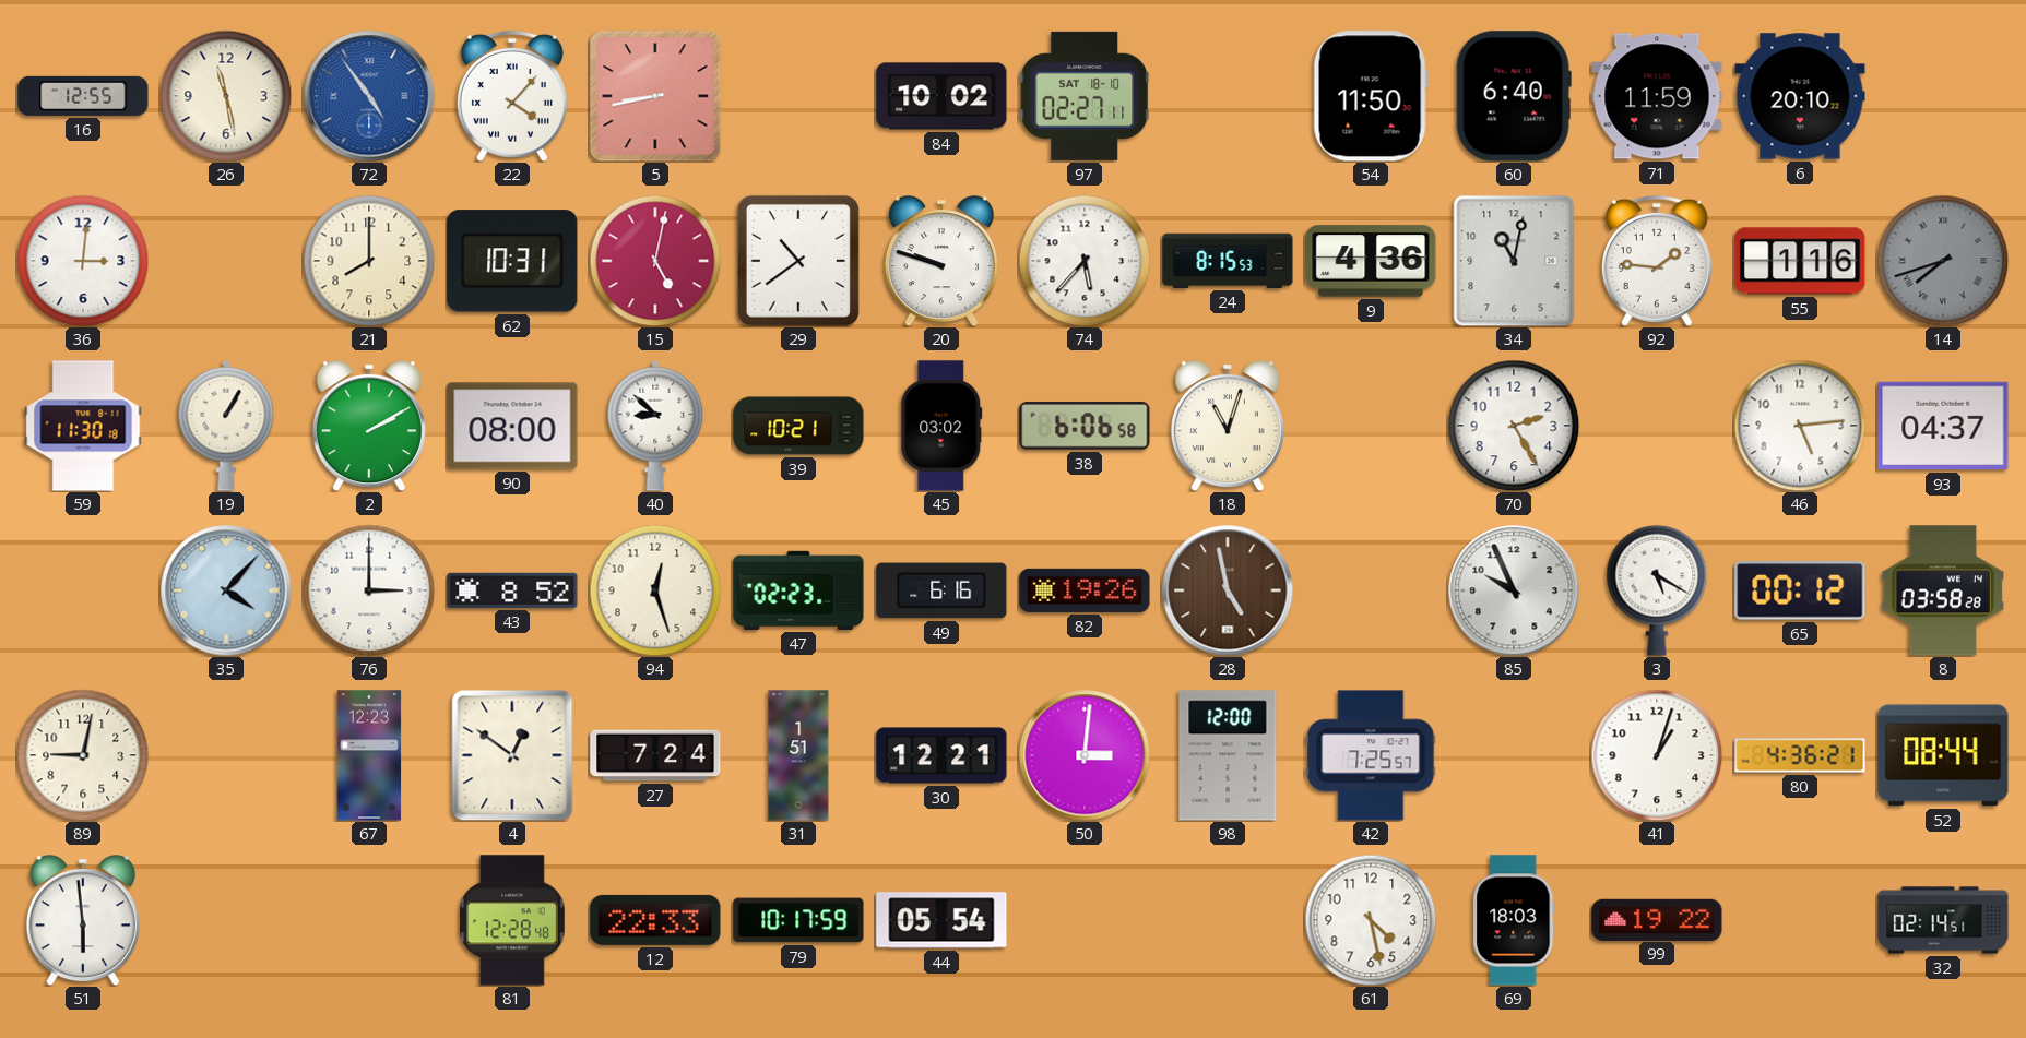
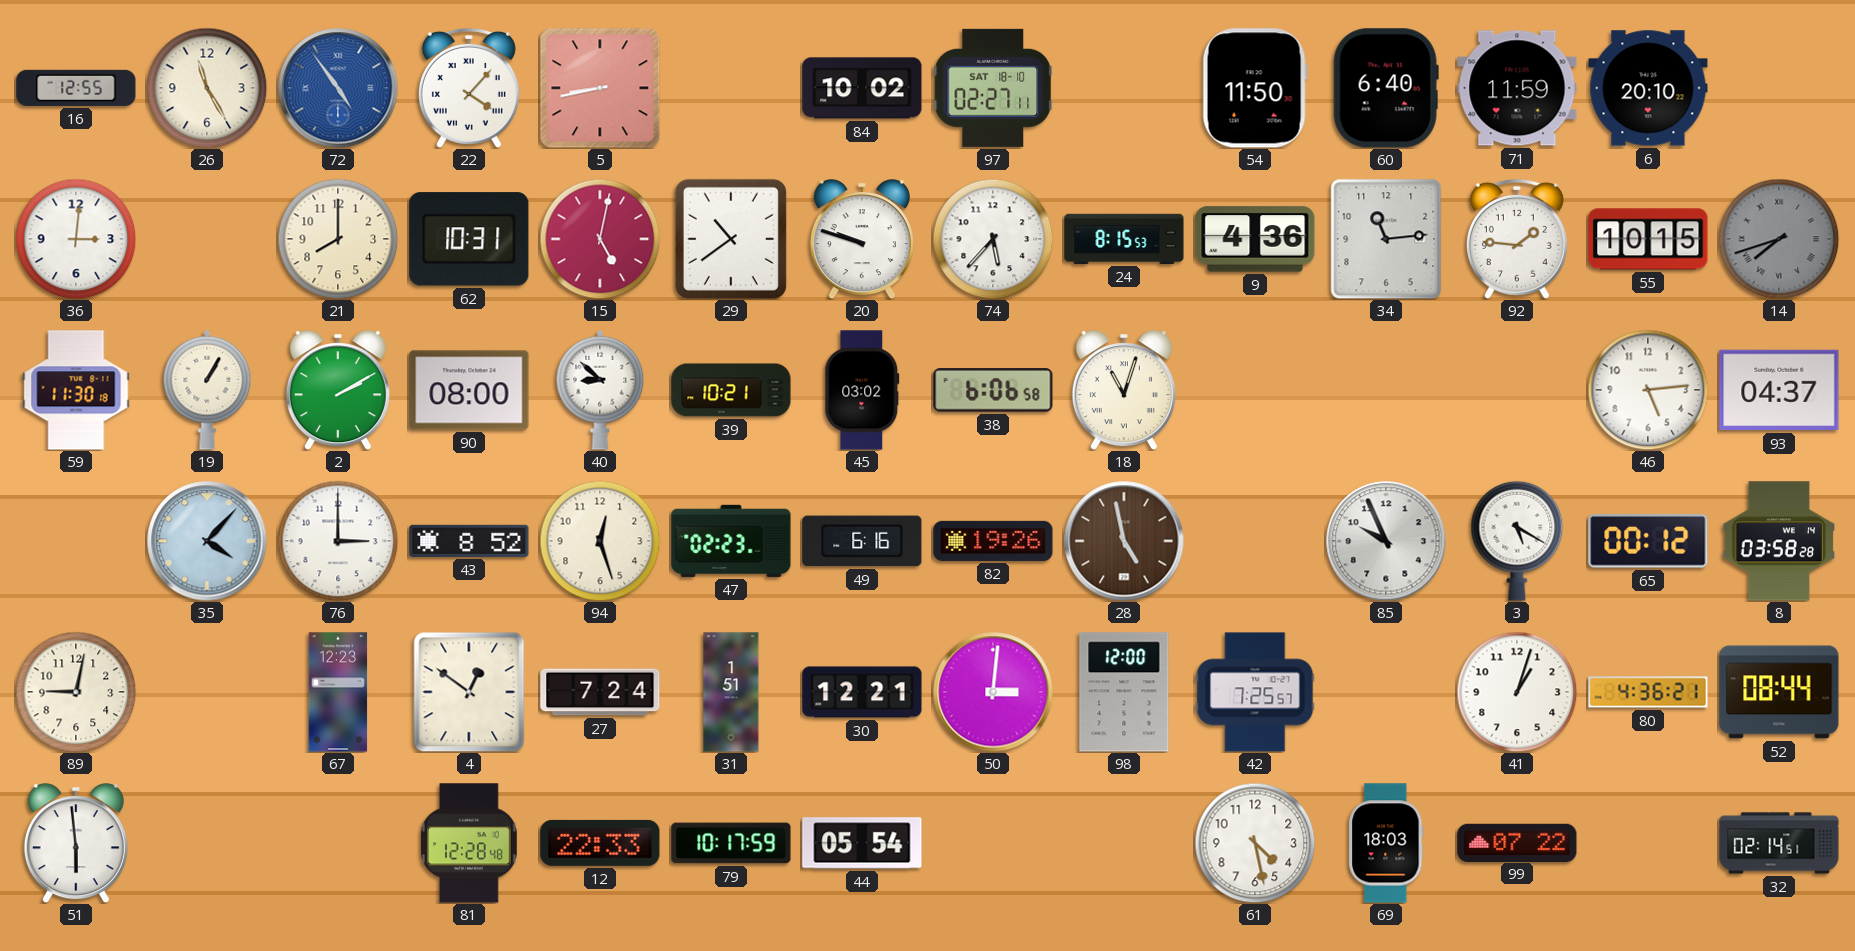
26: 11:28 -> 11:25
34: 11:02 -> 11:14
55: 1:16 -> 10:15
70: 2:25 -> none
99: 19:22 -> 07:22
